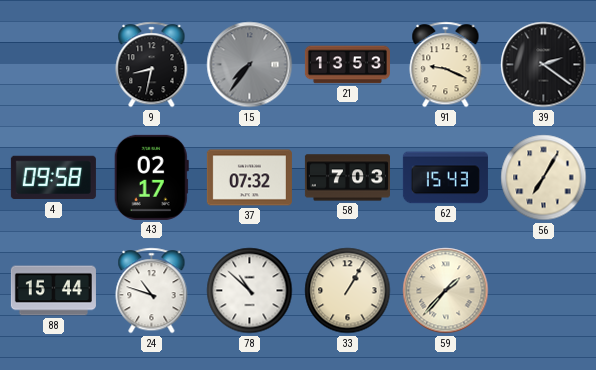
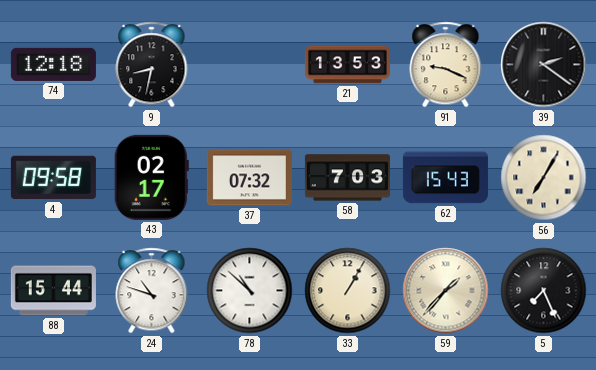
74: none -> 12:18
15: 7:36 -> none
5: none -> 7:26
